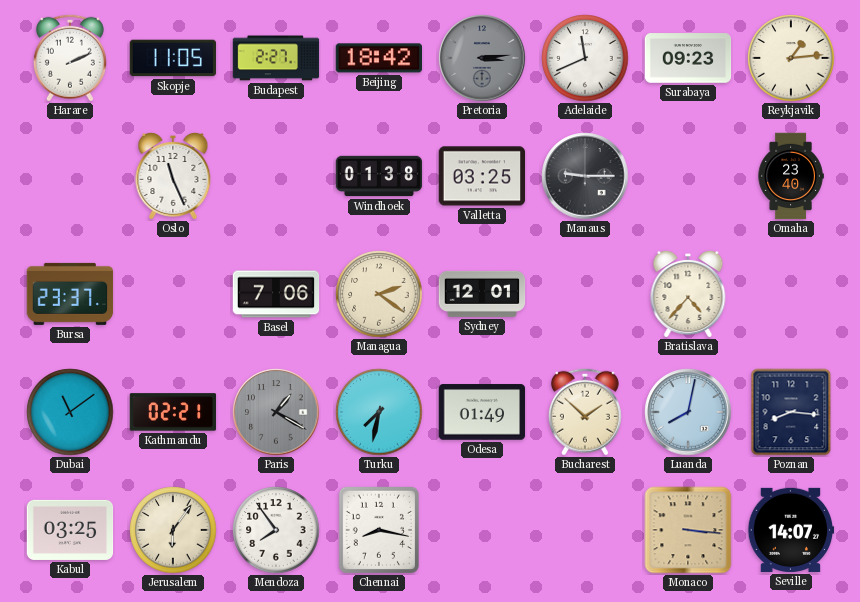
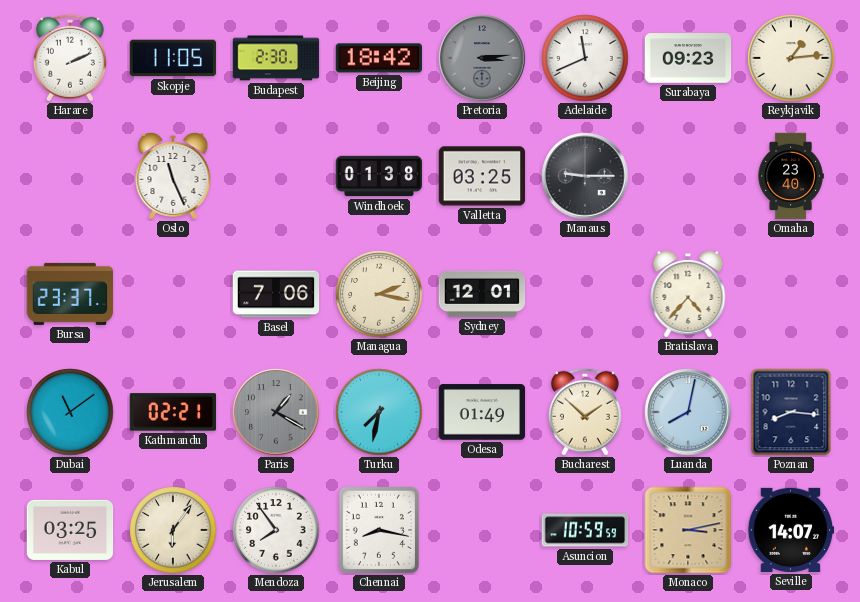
Budapest: 2:27 -> 2:30
Managua: 2:21 -> 2:17
Asuncion: none -> 10:59
Monaco: 3:16 -> 3:13
